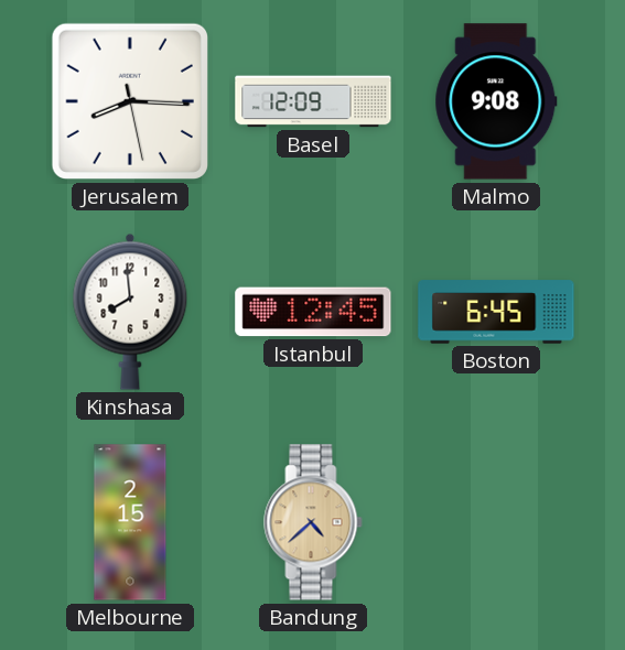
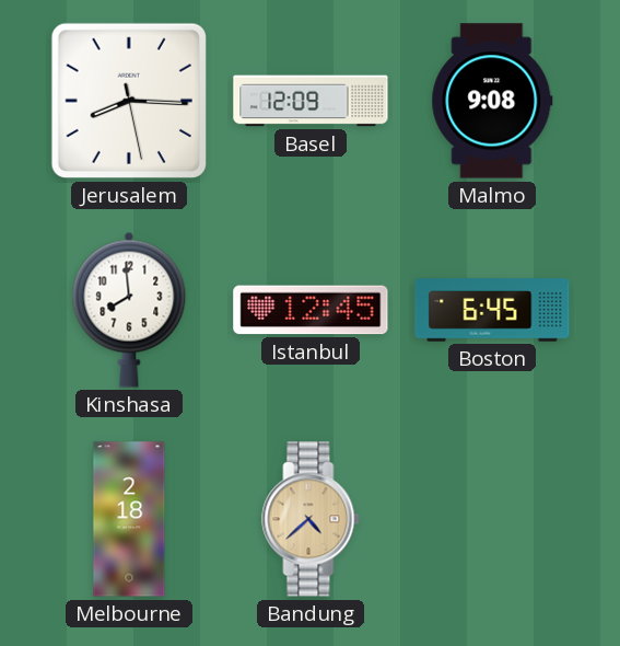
Melbourne: 2:15 -> 2:18
